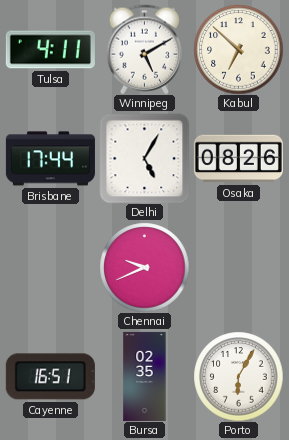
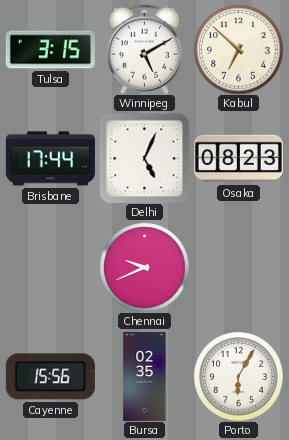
Tulsa: 4:11 -> 3:15
Delhi: 5:05 -> 5:04
Osaka: 08:26 -> 08:23
Cayenne: 16:51 -> 15:56
